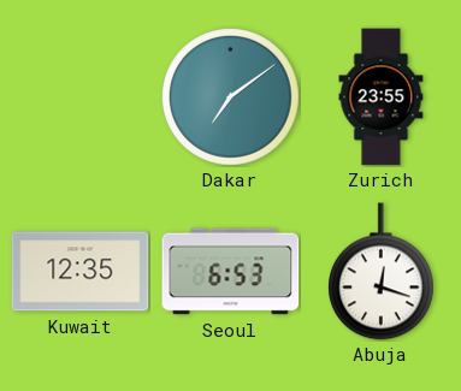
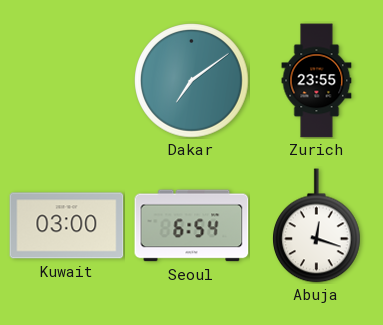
Kuwait: 12:35 -> 03:00
Seoul: 6:53 -> 6:54
